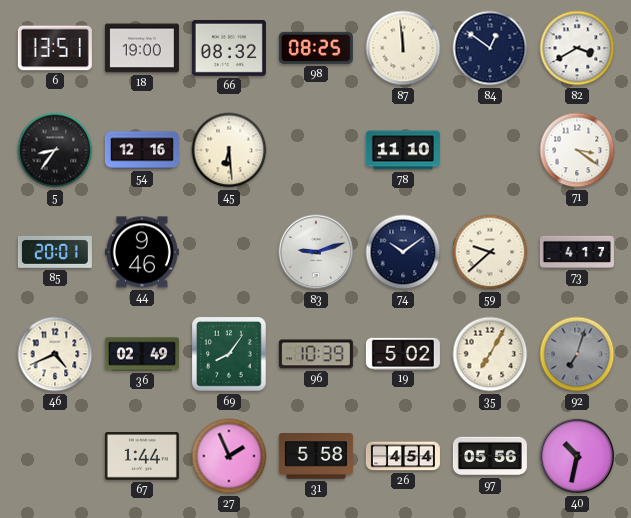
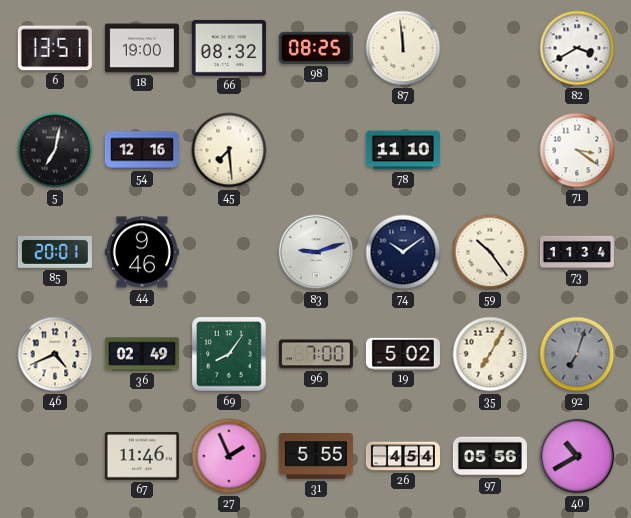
84: 12:51 -> none
5: 8:36 -> 7:02
45: 6:29 -> 7:29
59: 9:38 -> 10:24
73: 4:17 -> 11:34
96: 10:39 -> 7:00
67: 1:44 -> 11:46
31: 5:58 -> 5:55
40: 10:32 -> 10:40
